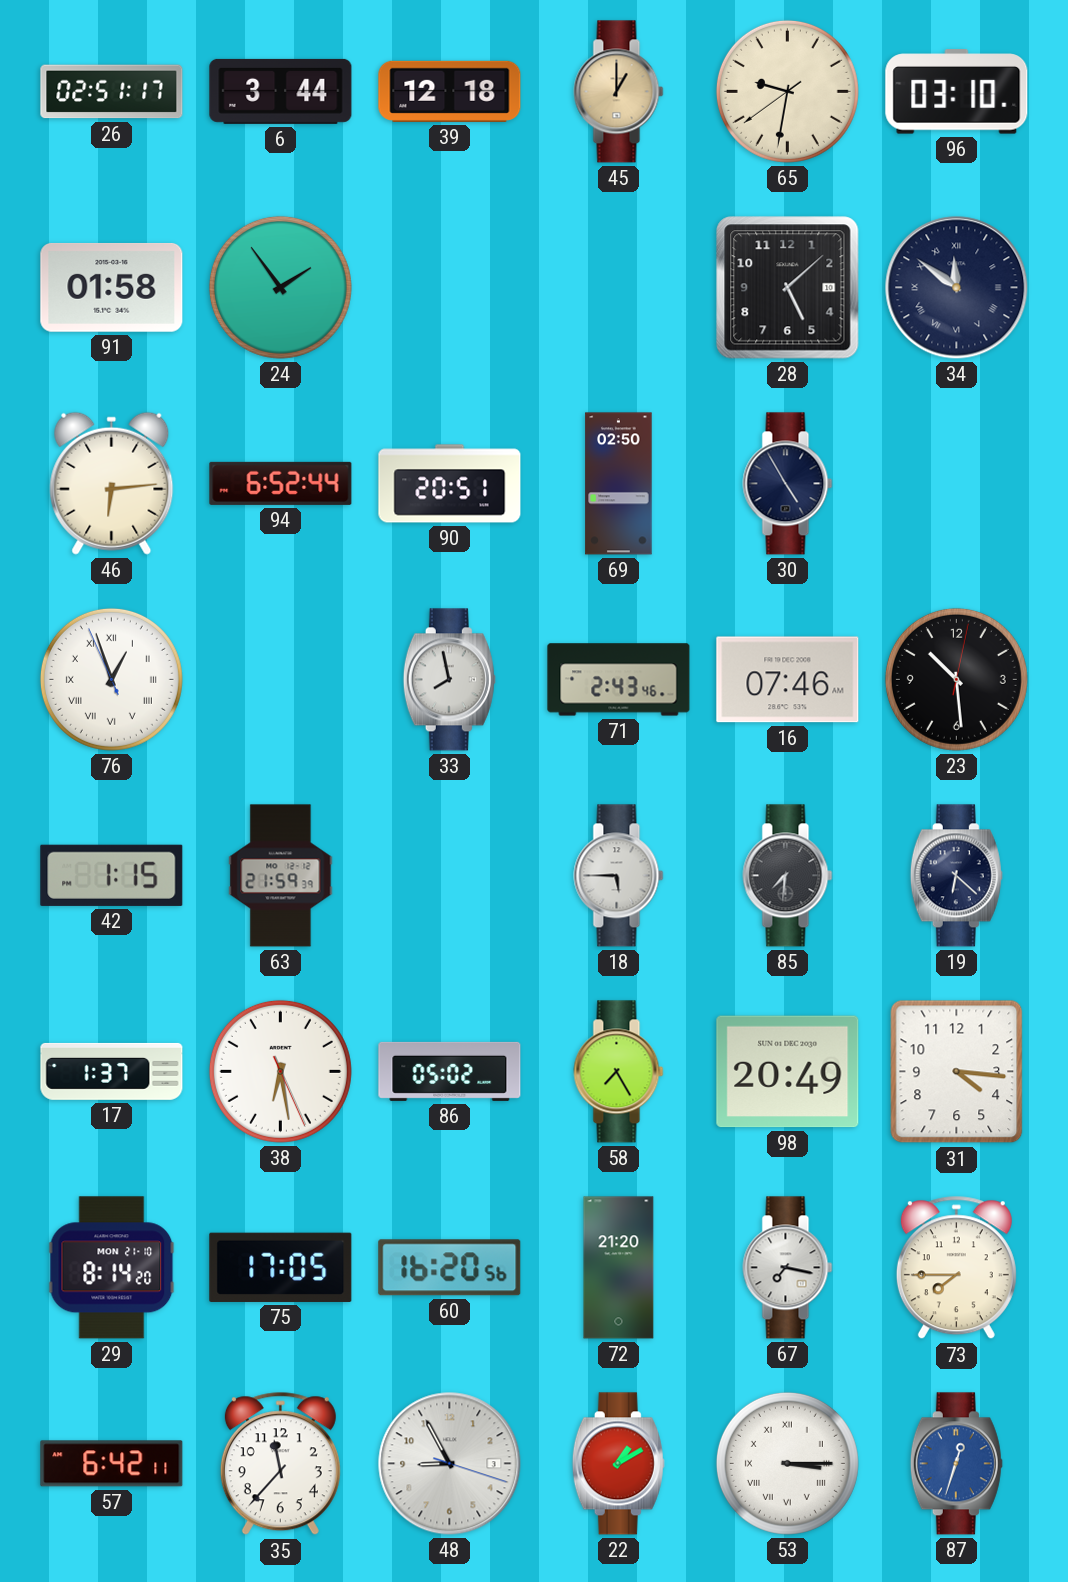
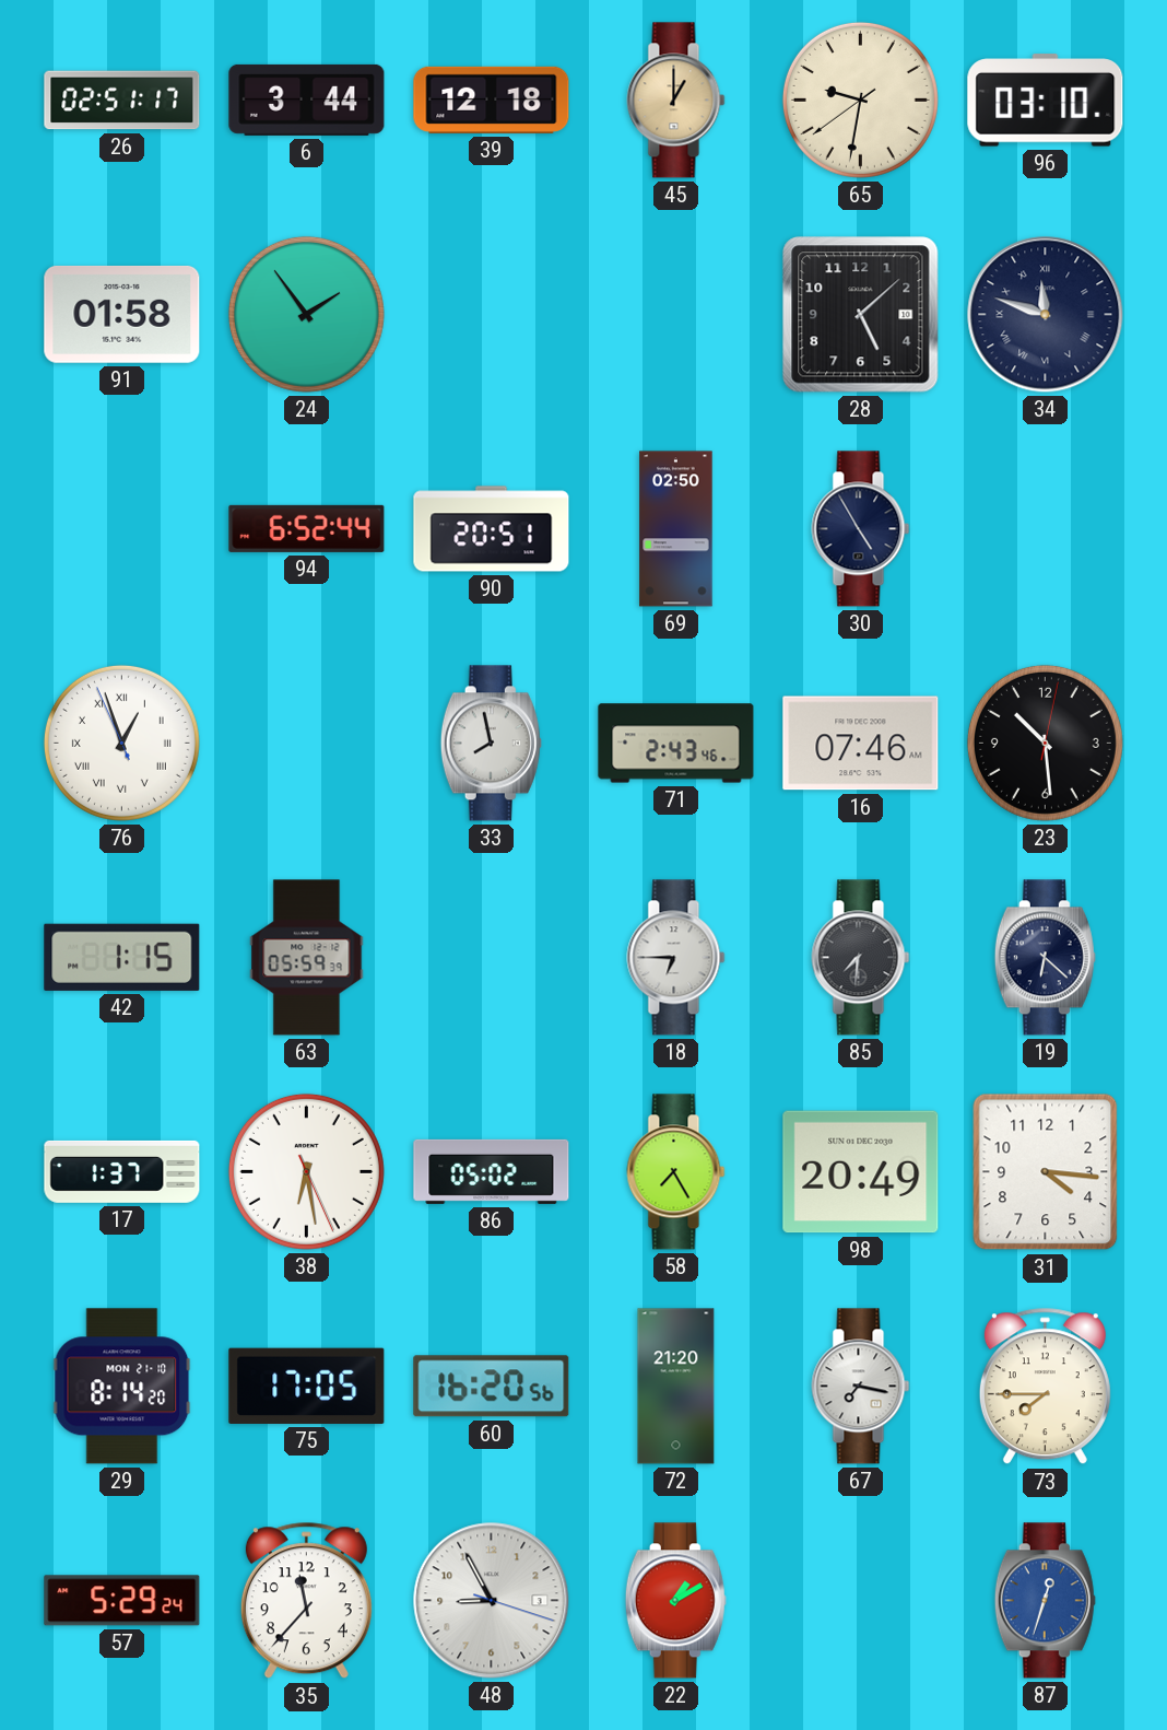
34: 11:51 -> 11:48
46: 6:14 -> none
63: 21:59 -> 05:59
18: 5:45 -> 6:45
57: 6:42 -> 5:29
53: 3:15 -> none
